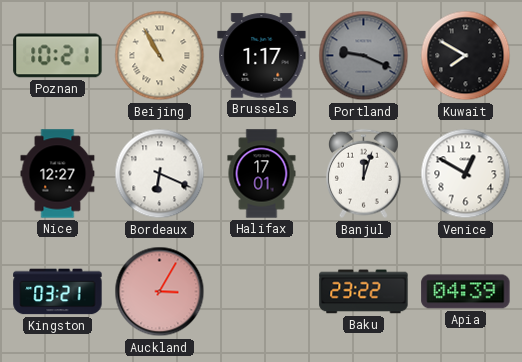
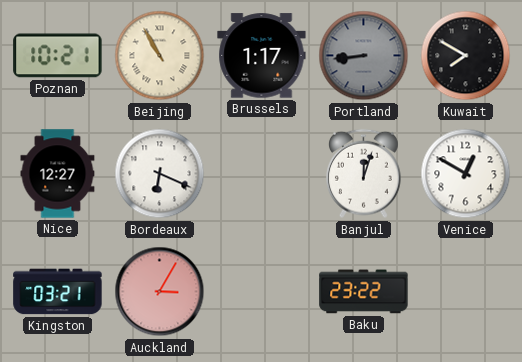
Portland: 9:19 -> 8:44
Halifax: 17:01 -> none
Apia: 04:39 -> none
